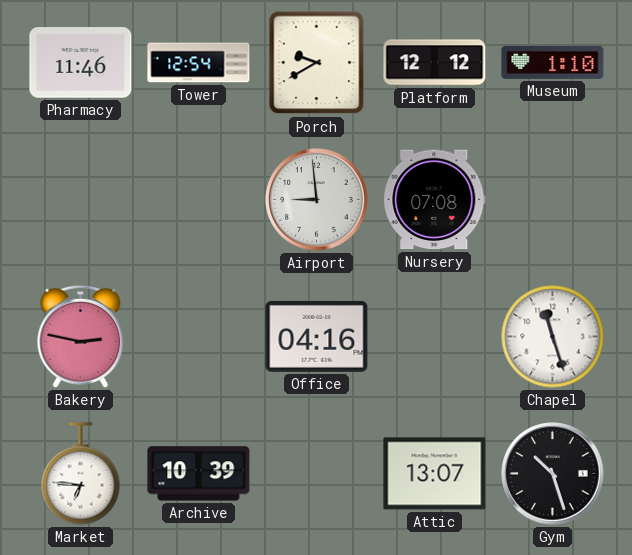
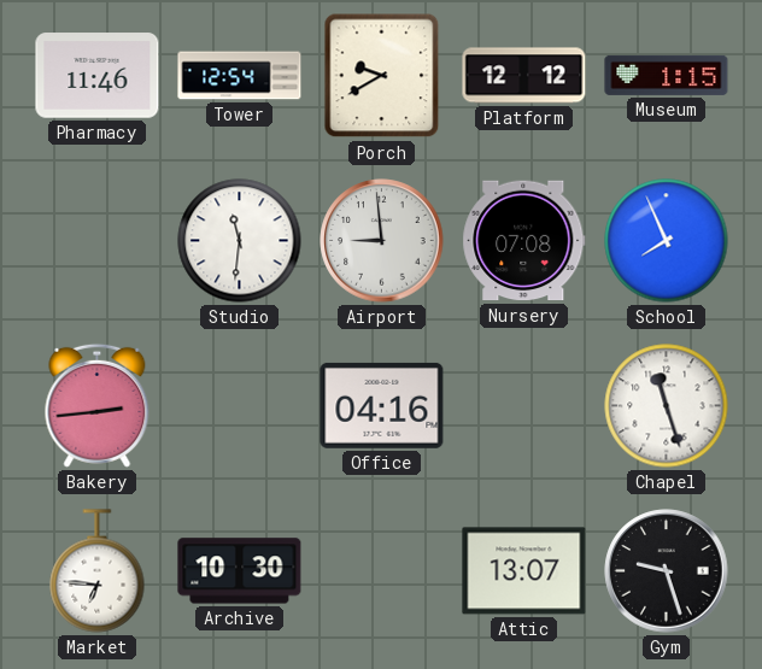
Museum: 1:10 -> 1:15
Studio: none -> 11:31
School: none -> 7:56
Bakery: 2:47 -> 2:44
Archive: 10:39 -> 10:30
Gym: 10:27 -> 9:27
